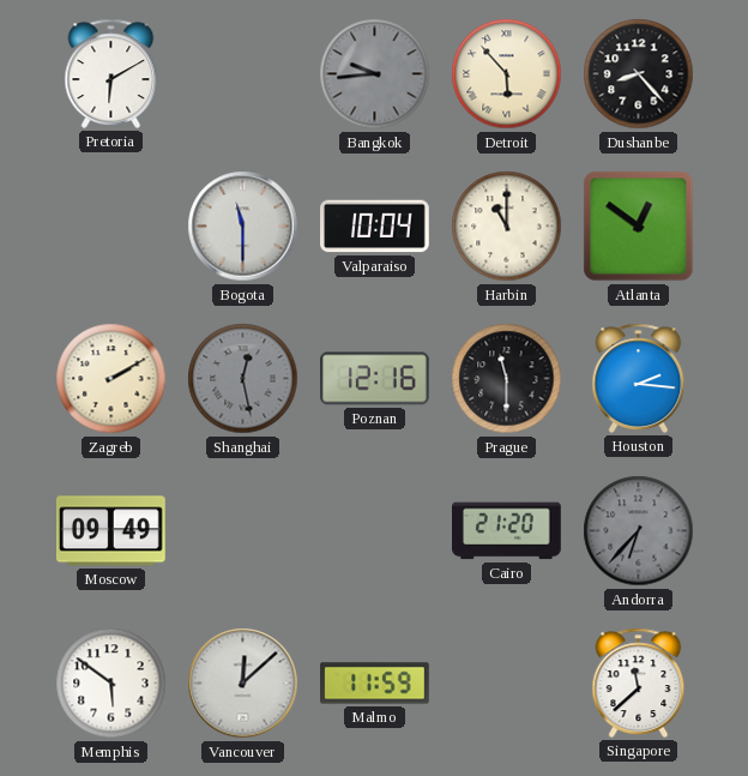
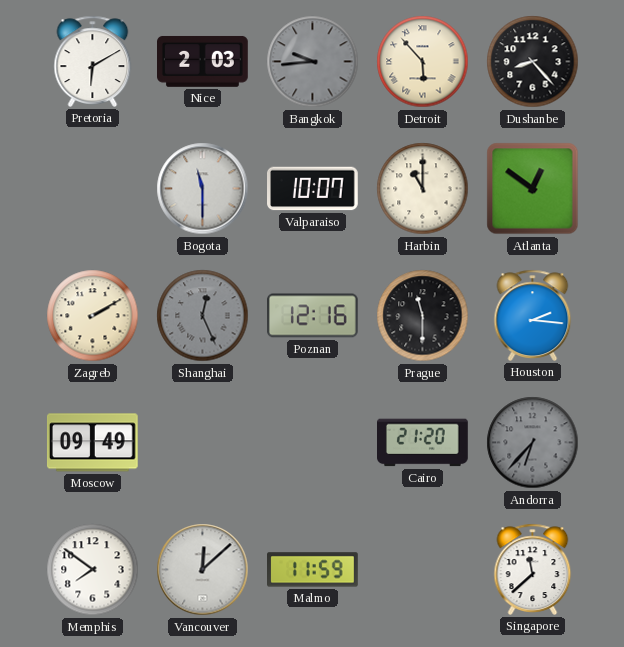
Nice: none -> 2:03
Valparaiso: 10:04 -> 10:07
Shanghai: 12:28 -> 12:26
Memphis: 5:51 -> 7:51
